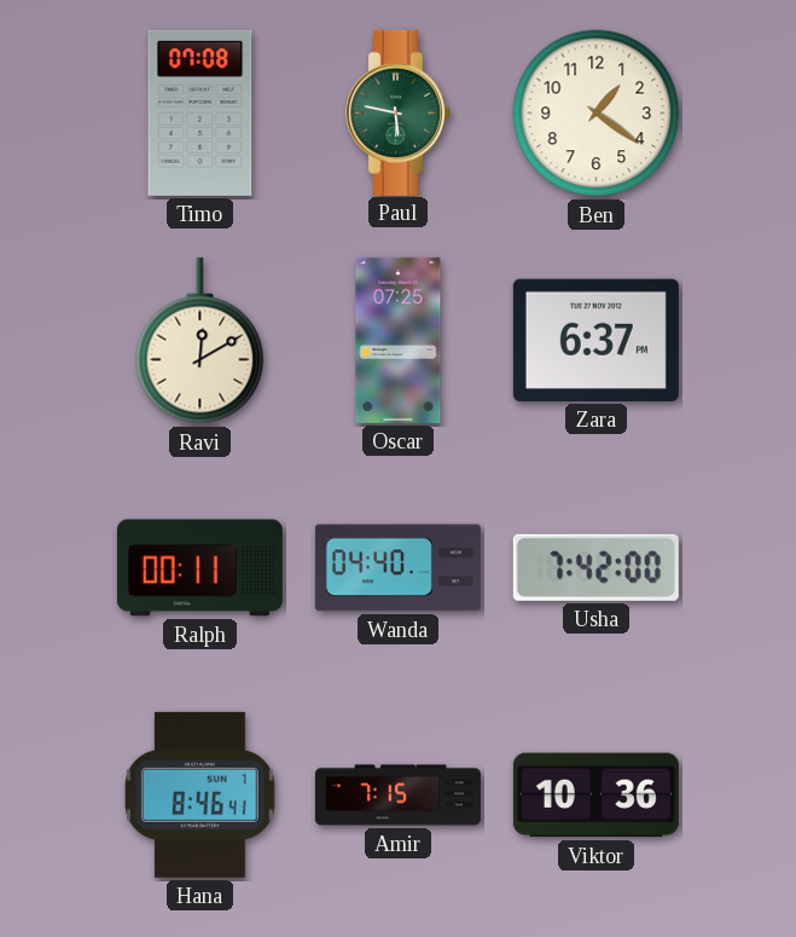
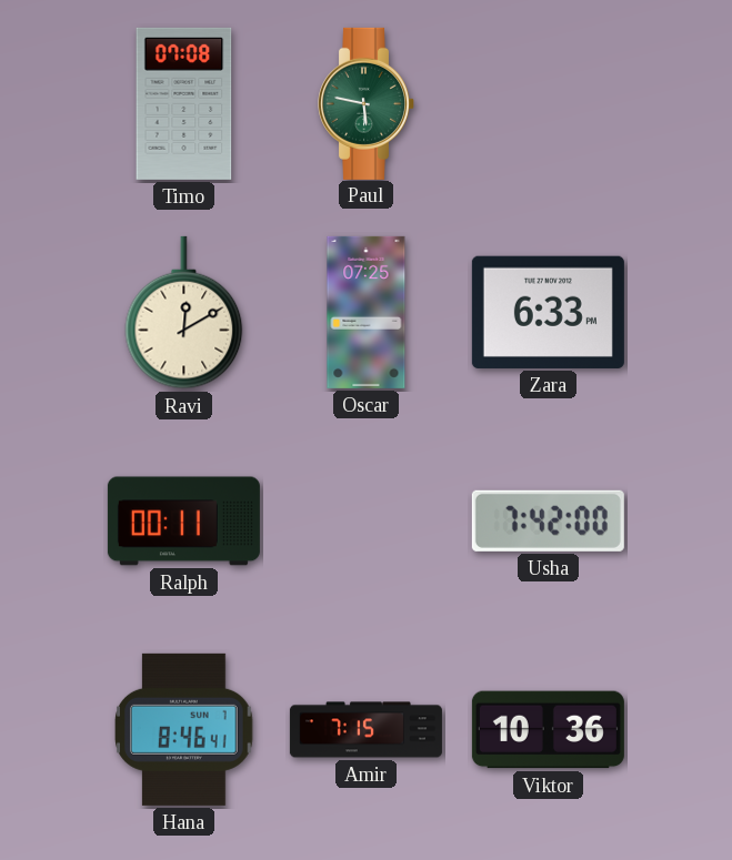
Ben: 1:21 -> none
Zara: 6:37 -> 6:33
Wanda: 04:40 -> none
